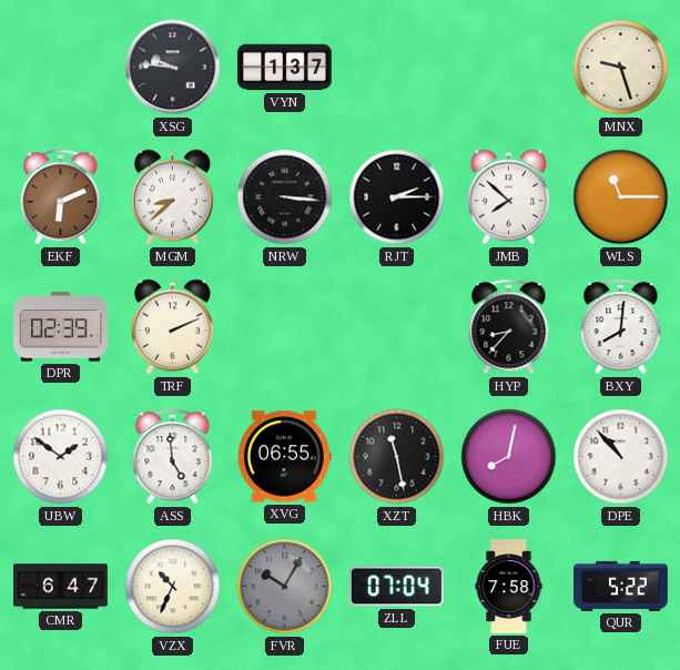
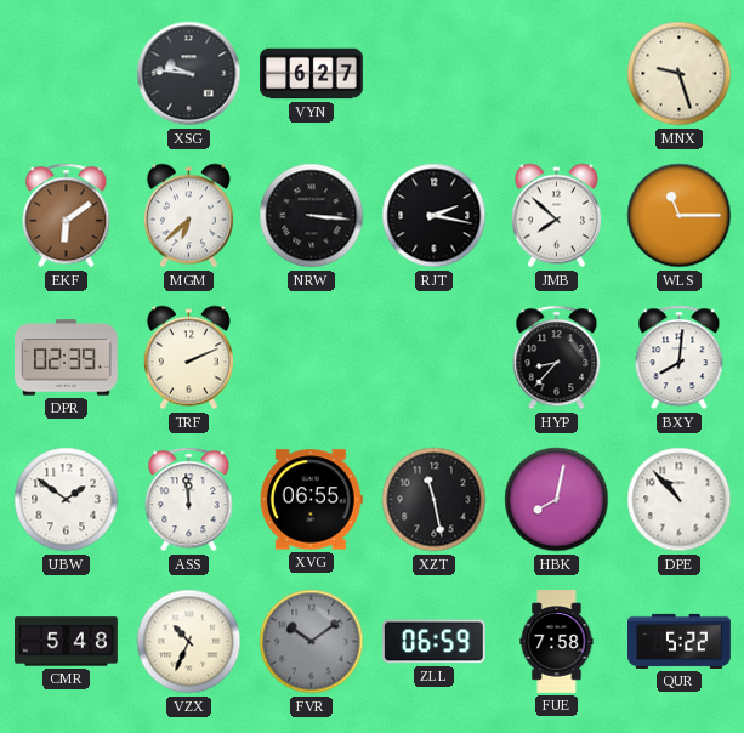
VYN: 1:37 -> 6:27
EKF: 6:11 -> 6:09
MGM: 8:38 -> 6:38
RJT: 2:15 -> 2:17
ASS: 4:59 -> 11:59
CMR: 6:47 -> 5:48
FVR: 10:05 -> 10:09
ZLL: 07:04 -> 06:59
